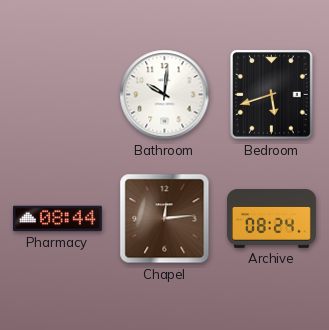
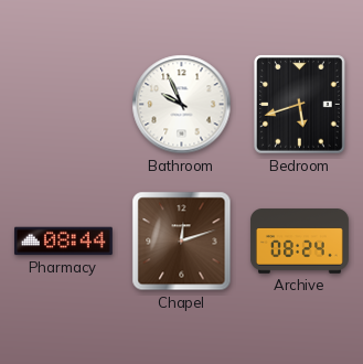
Bathroom: 10:01 -> 9:56
Chapel: 12:14 -> 12:12
